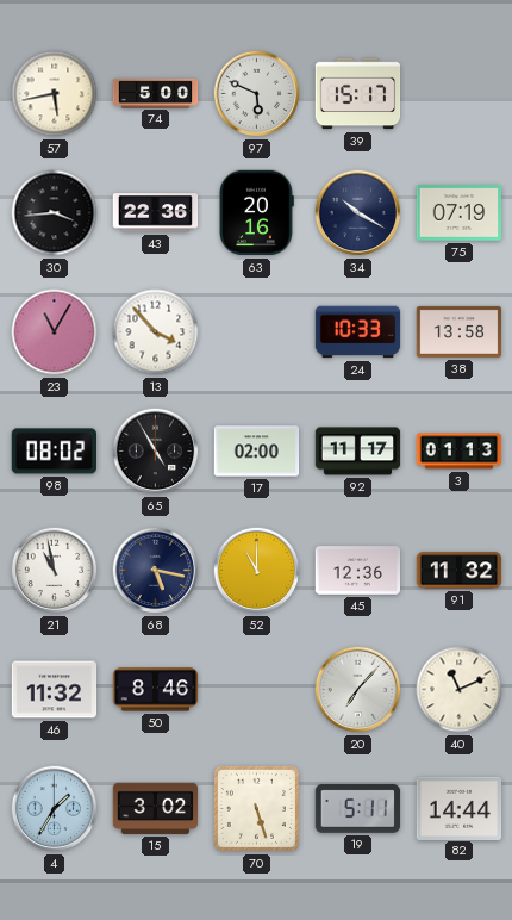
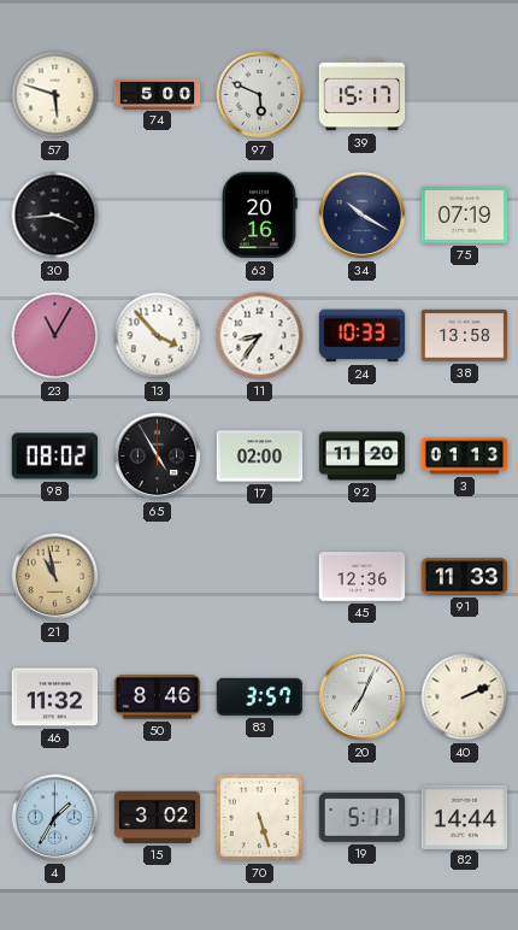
57: 5:43 -> 5:48
43: 22:36 -> none
11: none -> 8:36
92: 11:17 -> 11:20
21 dial: white -> champagne
68: 5:17 -> none
52: 11:00 -> none
91: 11:32 -> 11:33
83: none -> 3:57
20: 7:07 -> 7:04
40: 11:11 -> 2:11
